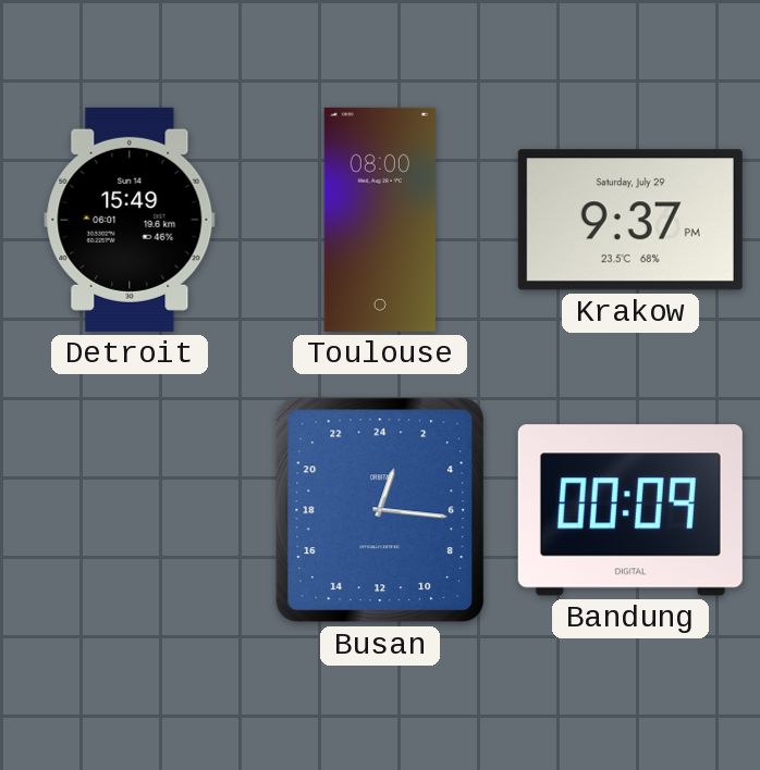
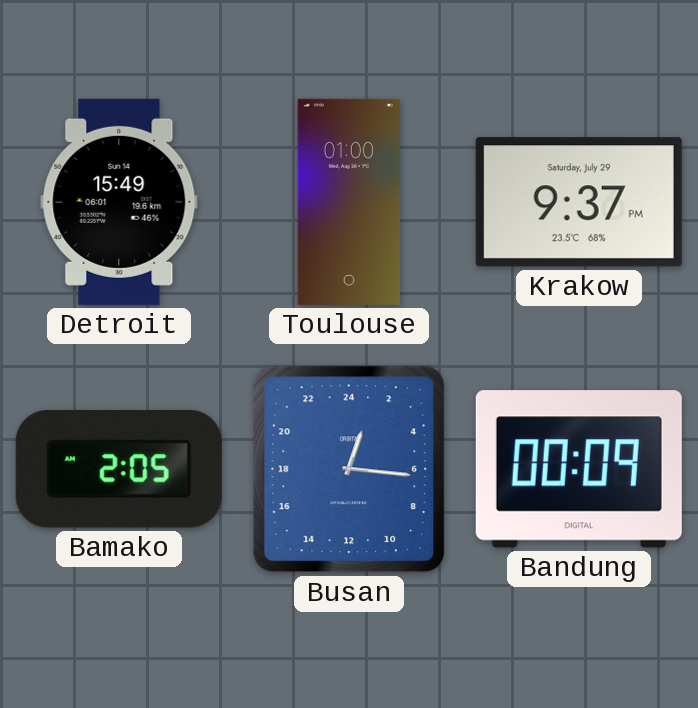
Toulouse: 08:00 -> 01:00
Bamako: none -> 2:05
